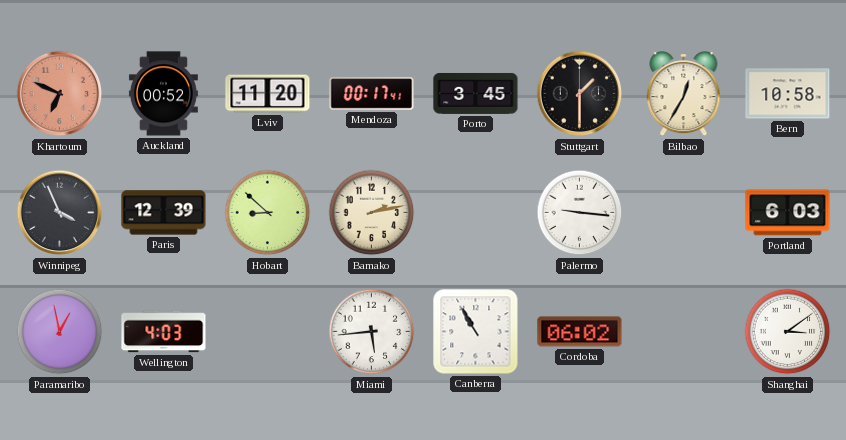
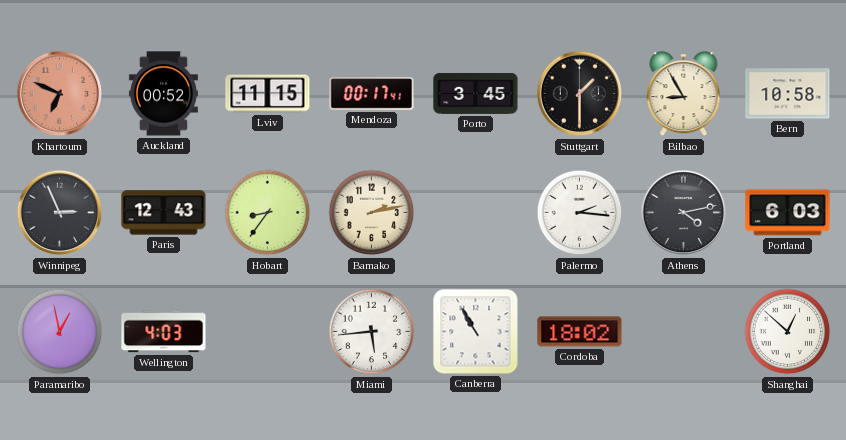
Lviv: 11:20 -> 11:15
Bilbao: 12:35 -> 8:55
Winnipeg: 3:56 -> 2:56
Paris: 12:39 -> 12:43
Hobart: 8:52 -> 8:36
Palermo: 9:16 -> 2:16
Athens: none -> 4:13
Cordoba: 06:02 -> 18:02
Shanghai: 3:09 -> 12:52
